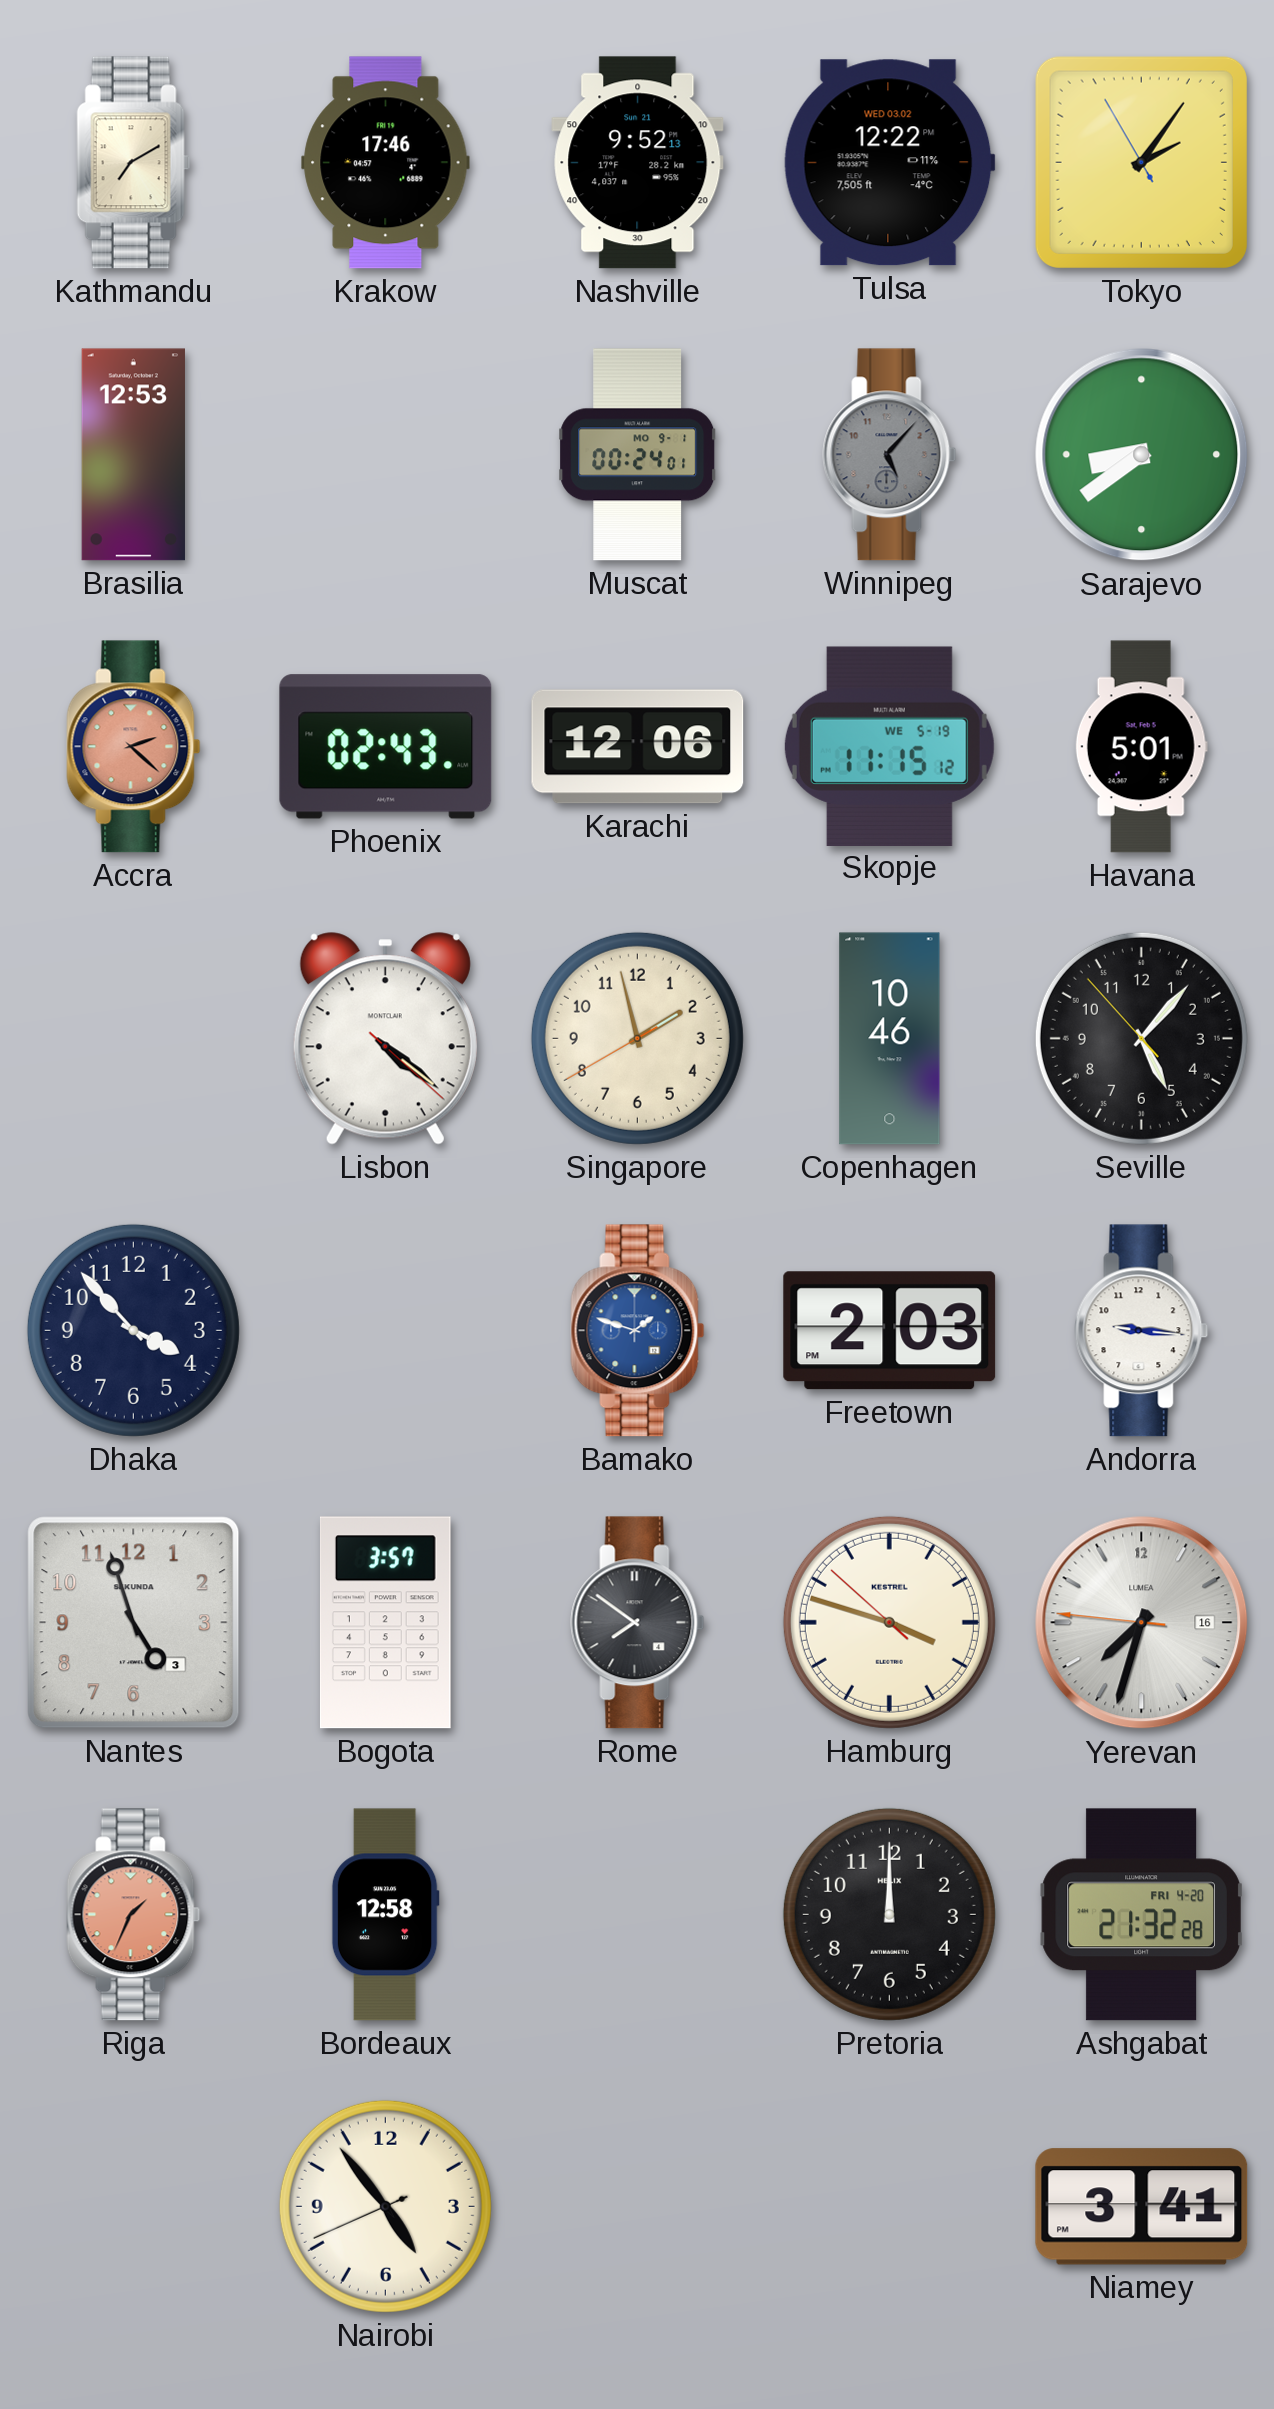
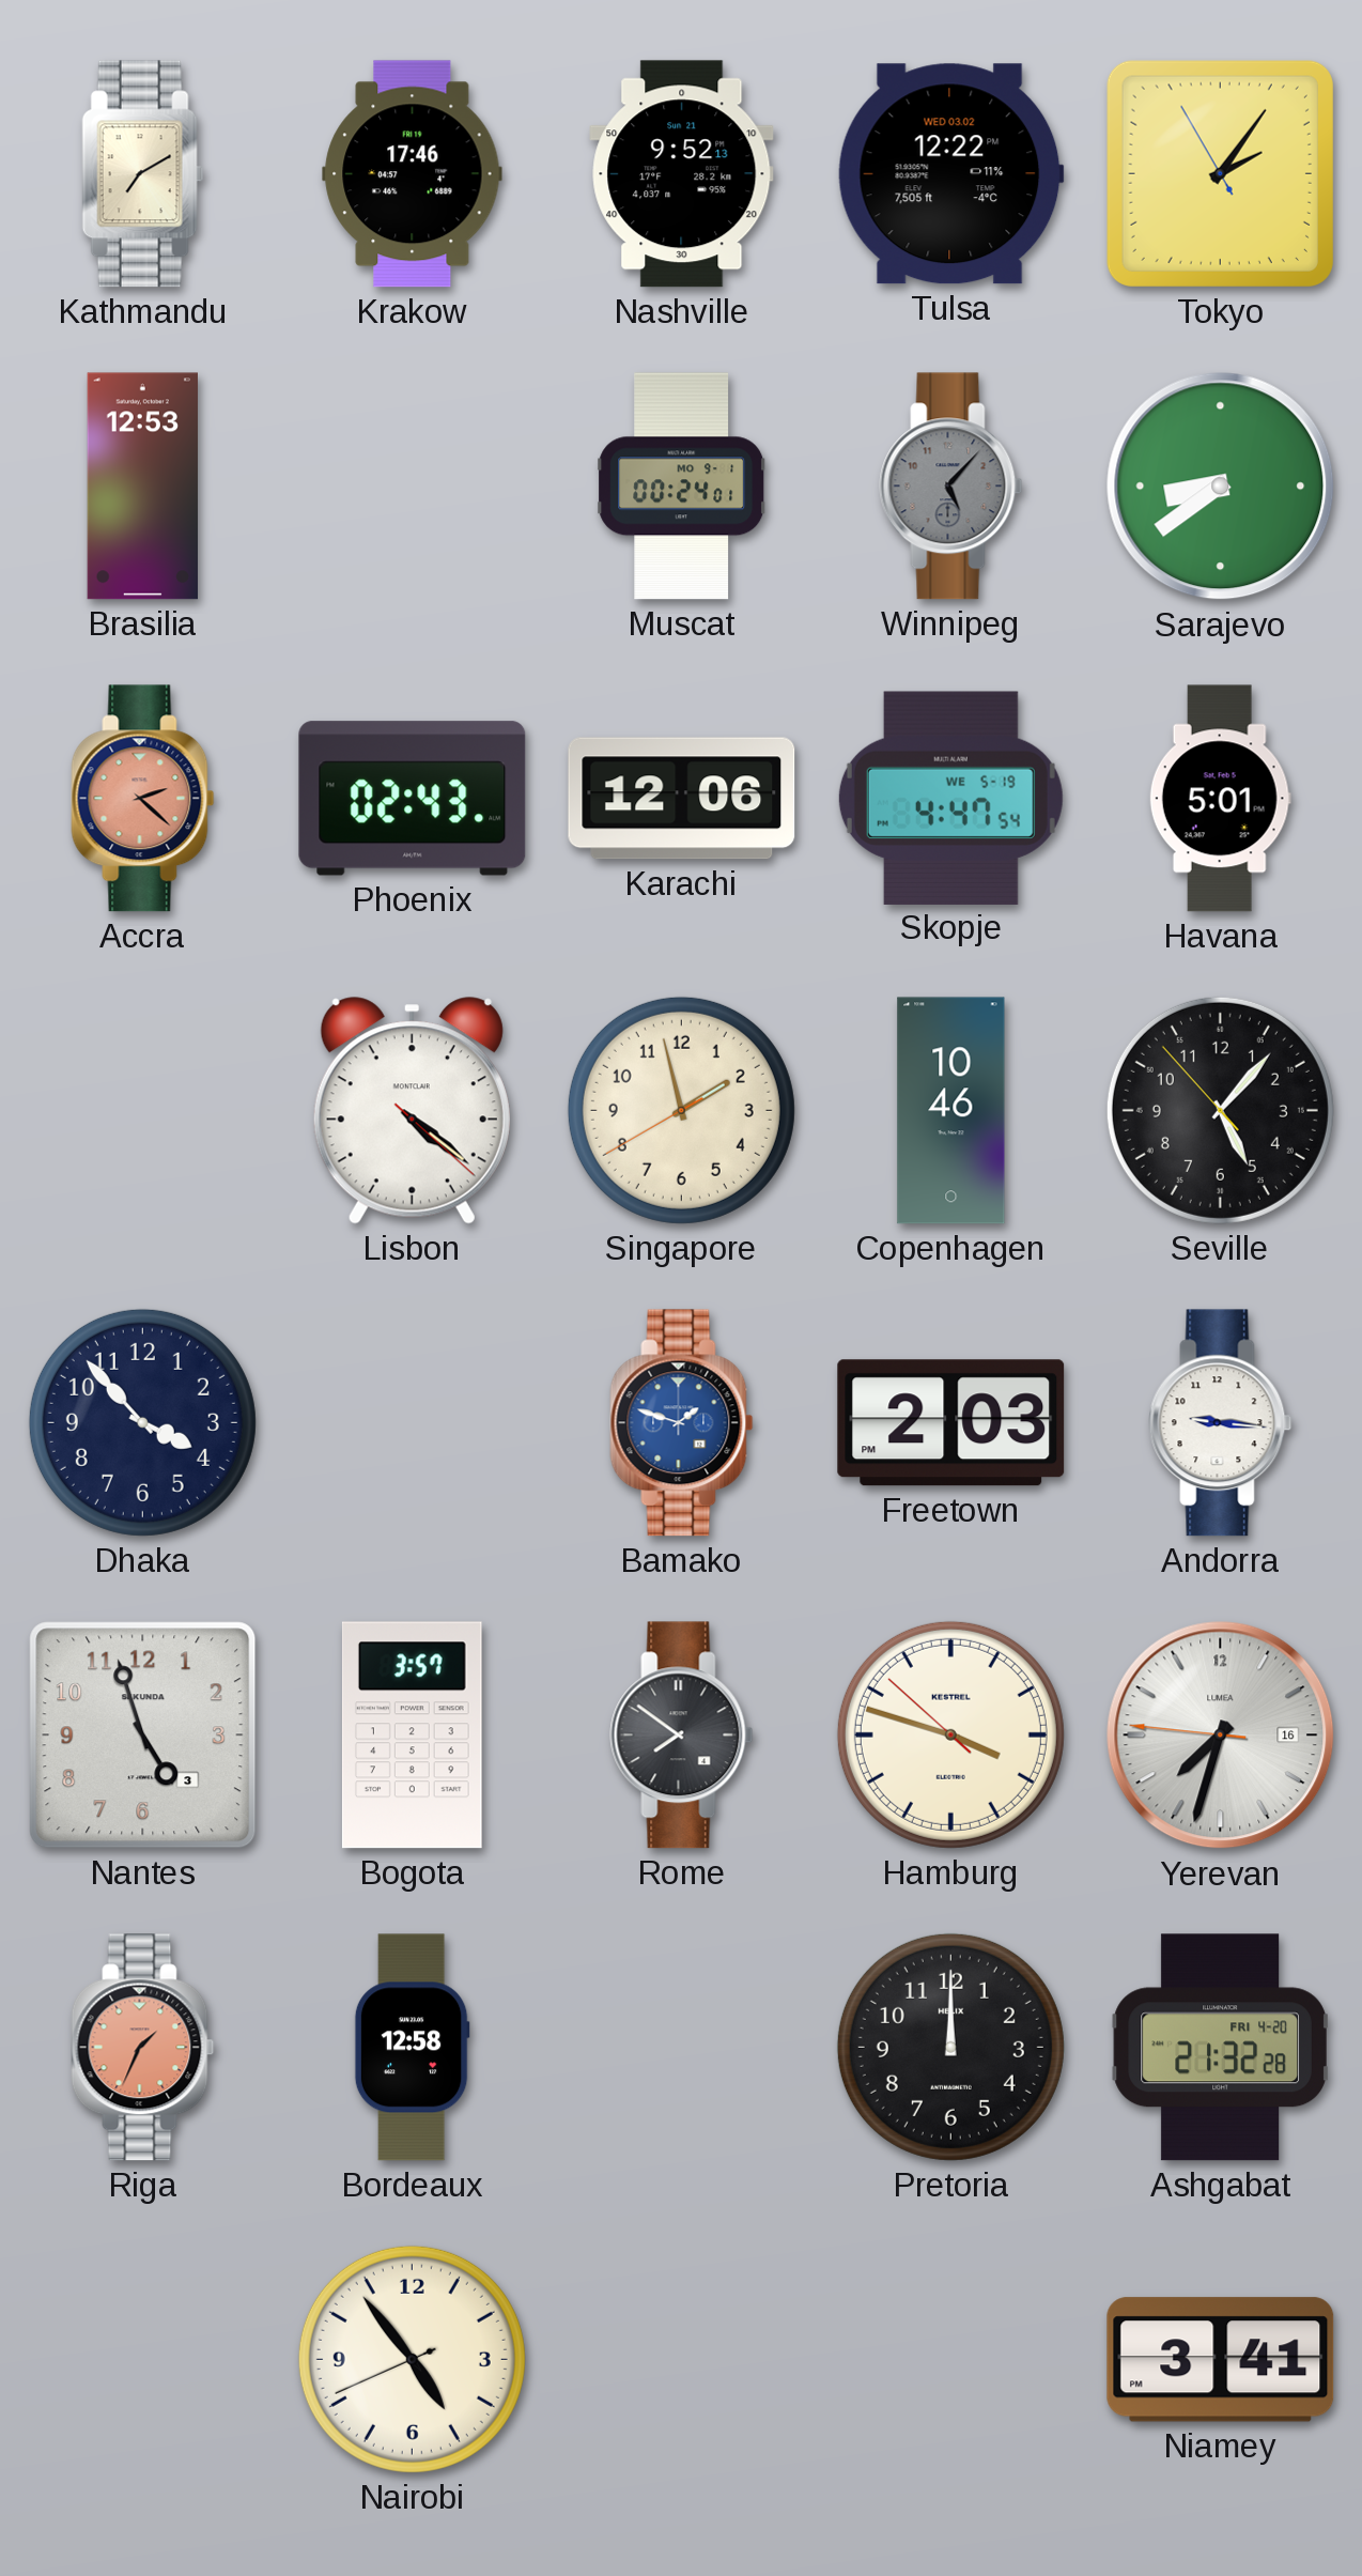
Skopje: 11:15 -> 4:47
